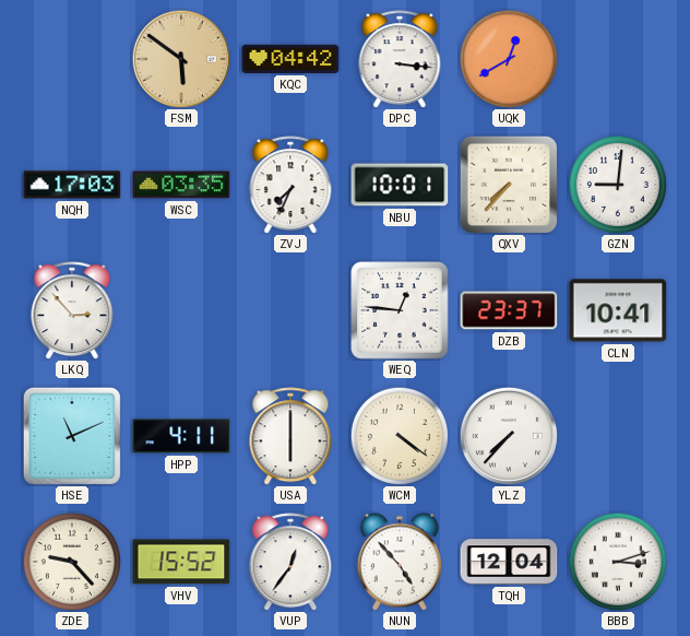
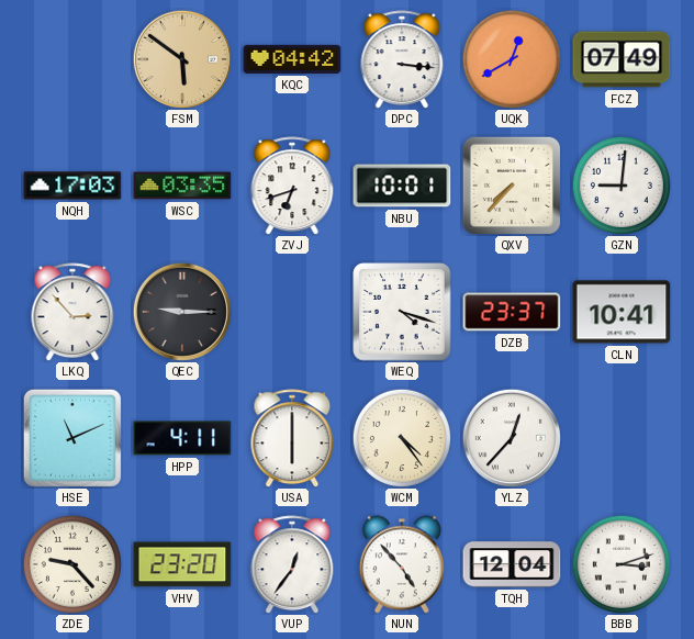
FCZ: none -> 07:49
ZVJ: 7:34 -> 6:42
QEC: none -> 9:15
WEQ: 12:46 -> 4:18
WCM: 4:21 -> 4:24
YLZ: 7:37 -> 12:37
VHV: 15:52 -> 23:20
